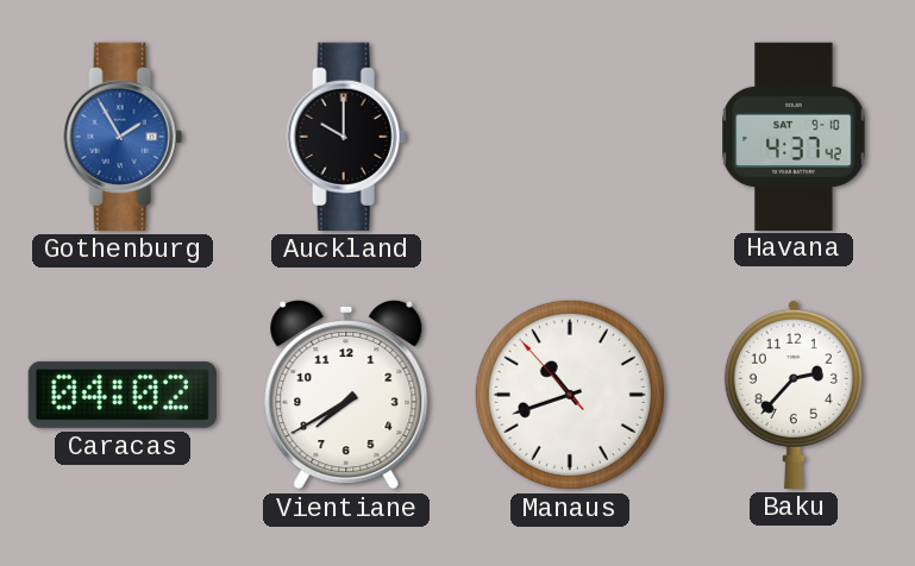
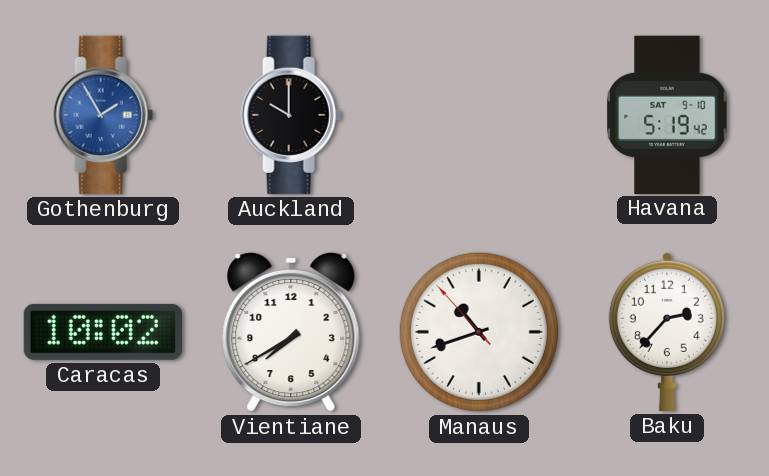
Havana: 4:37 -> 5:19
Caracas: 04:02 -> 10:02
